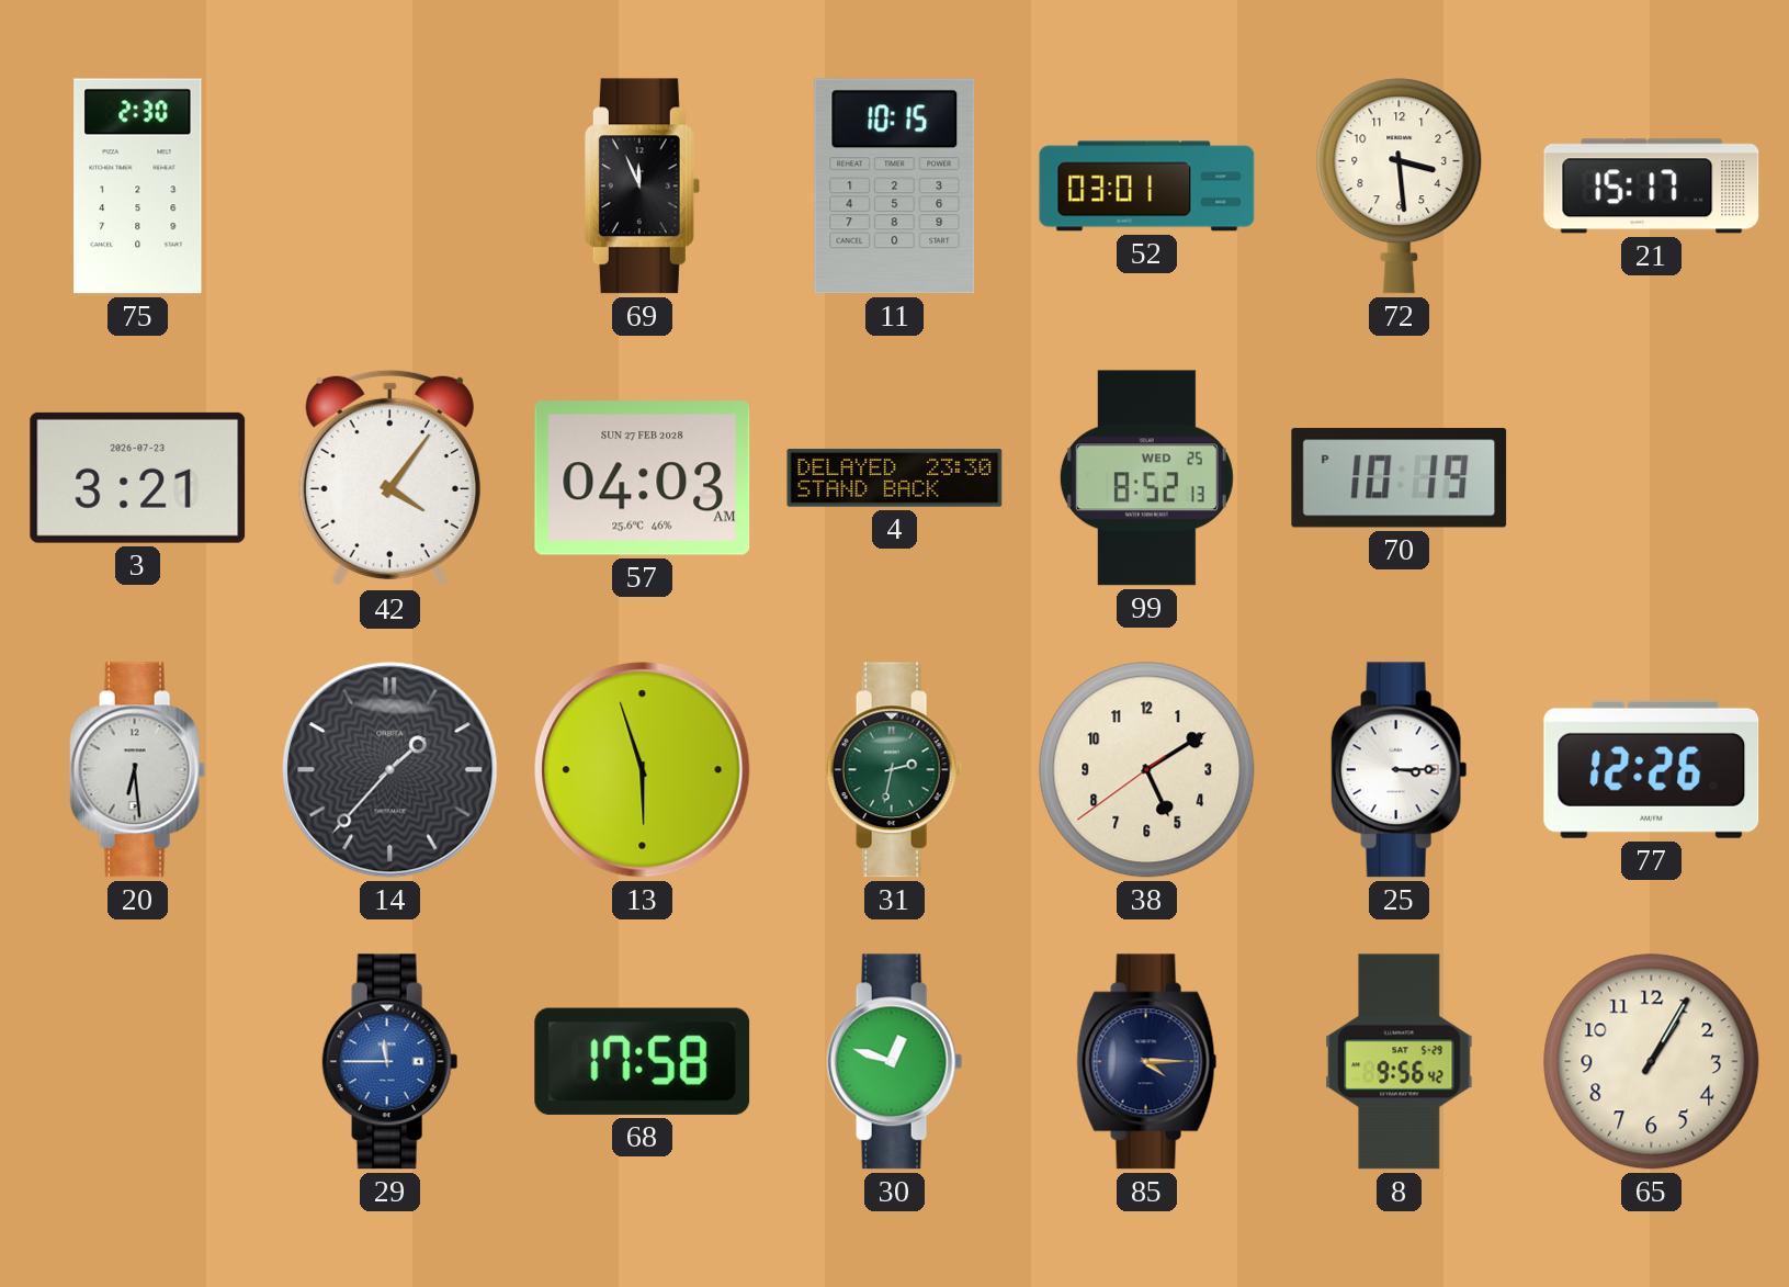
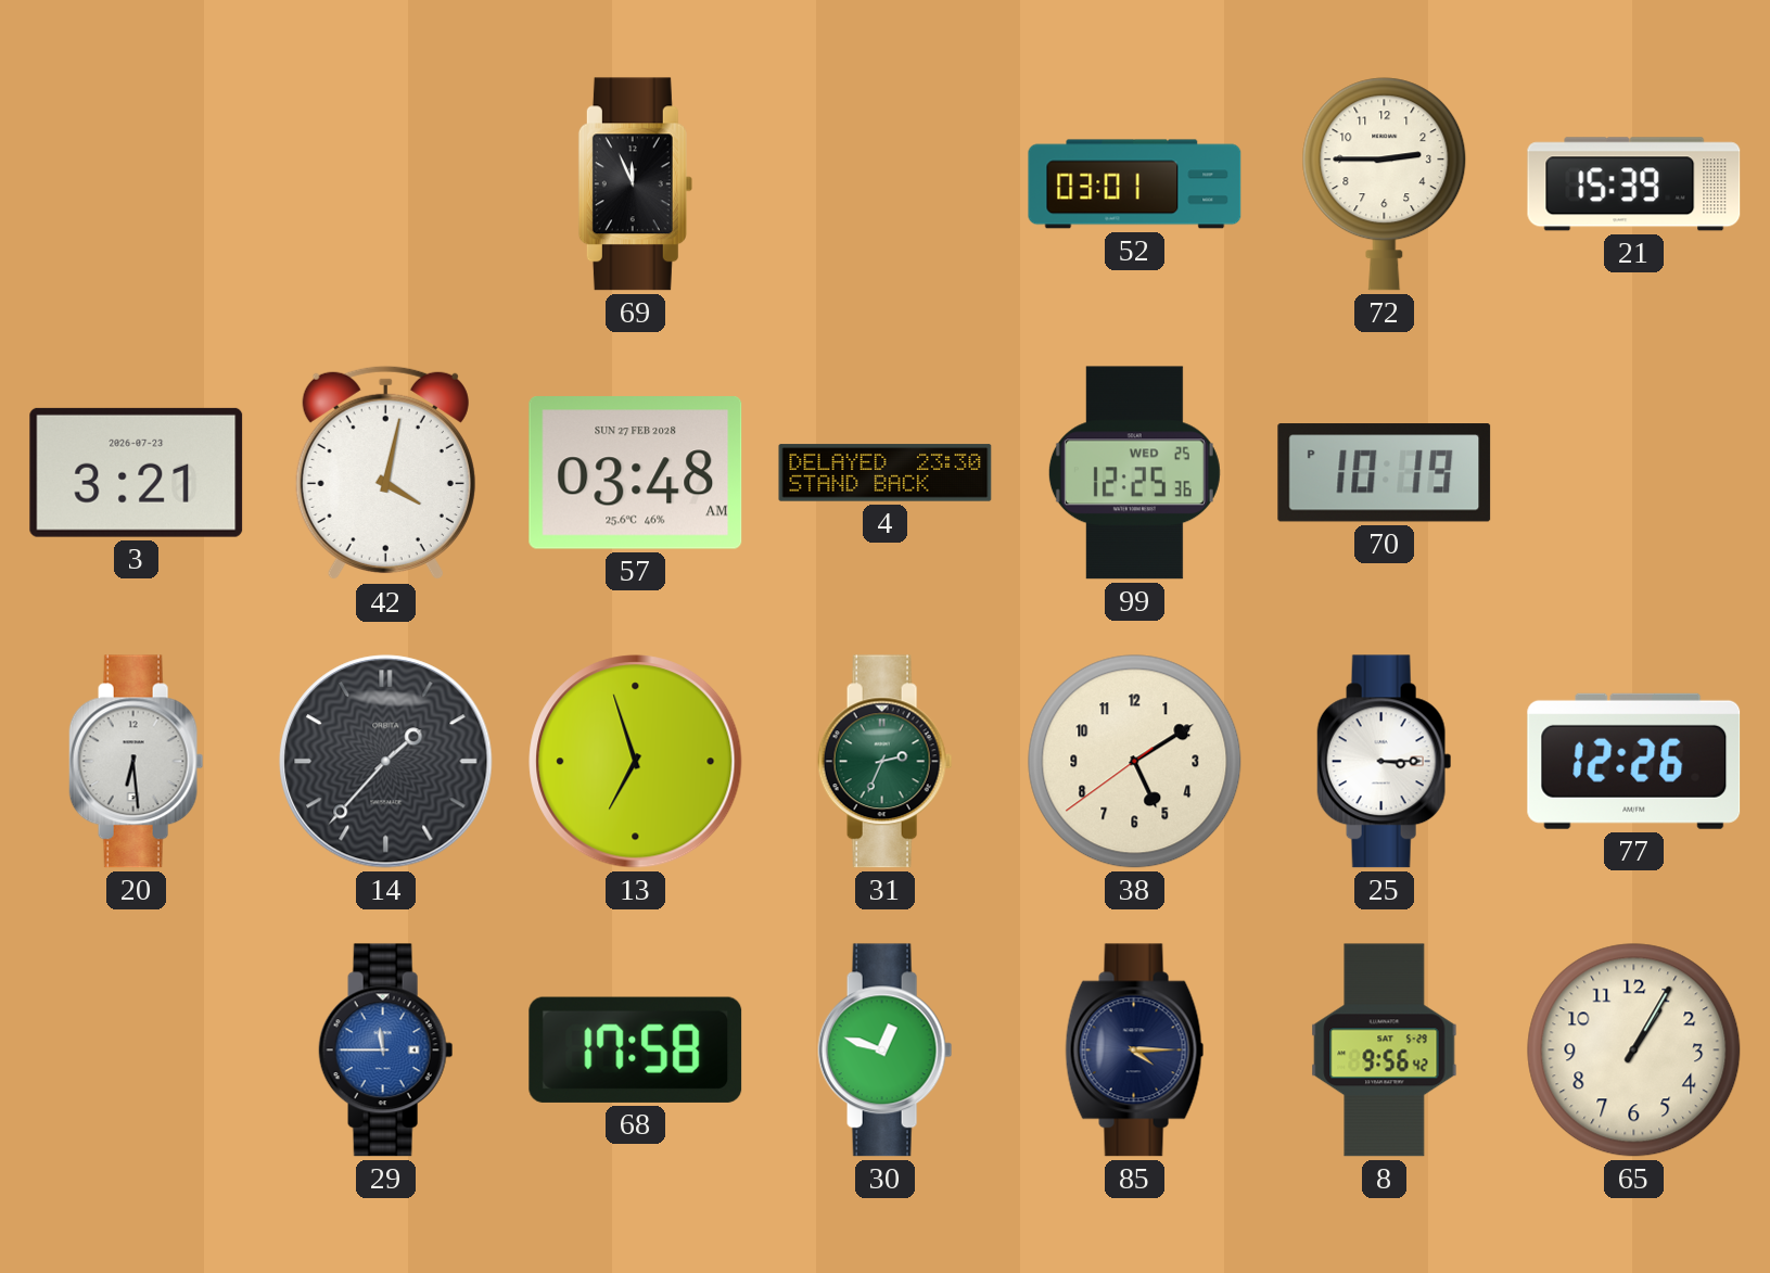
75: 2:30 -> none
11: 10:15 -> none
72: 3:29 -> 2:45
21: 15:17 -> 15:39
42: 4:06 -> 4:02
57: 04:03 -> 03:48
99: 8:52 -> 12:25
13: 5:57 -> 6:57
31: 2:32 -> 2:34
